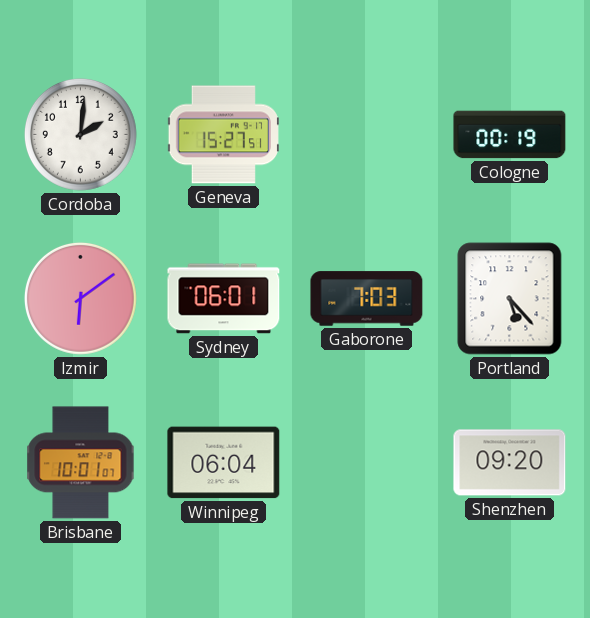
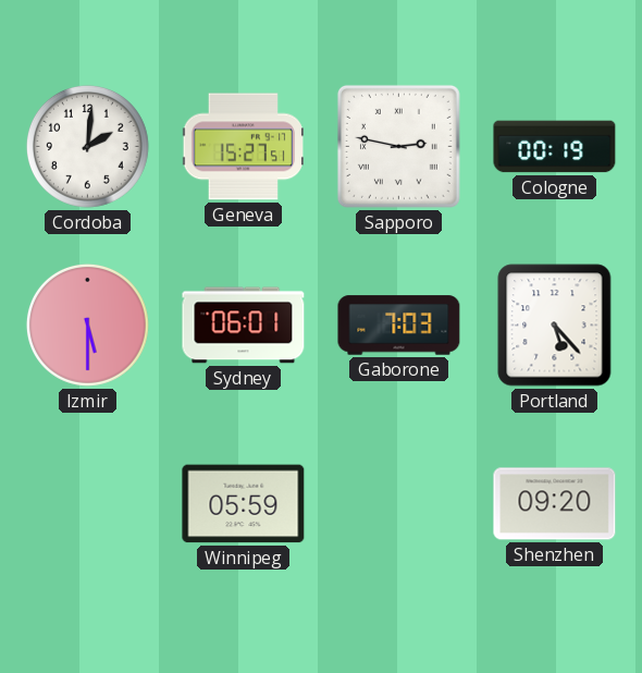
Sapporo: none -> 2:47
Izmir: 6:09 -> 5:30
Brisbane: 10:01 -> none
Winnipeg: 06:04 -> 05:59
